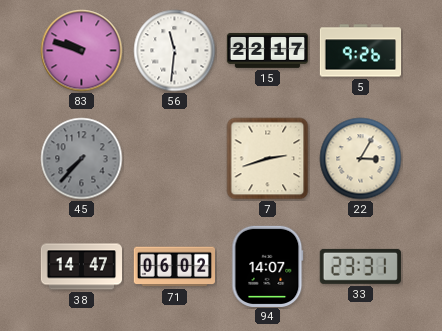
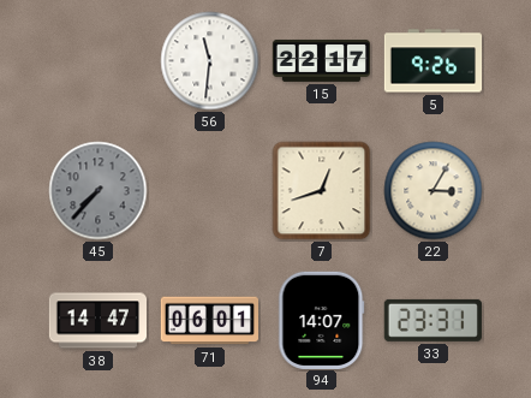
83: 9:48 -> none
7: 2:42 -> 12:42
71: 06:02 -> 06:01
